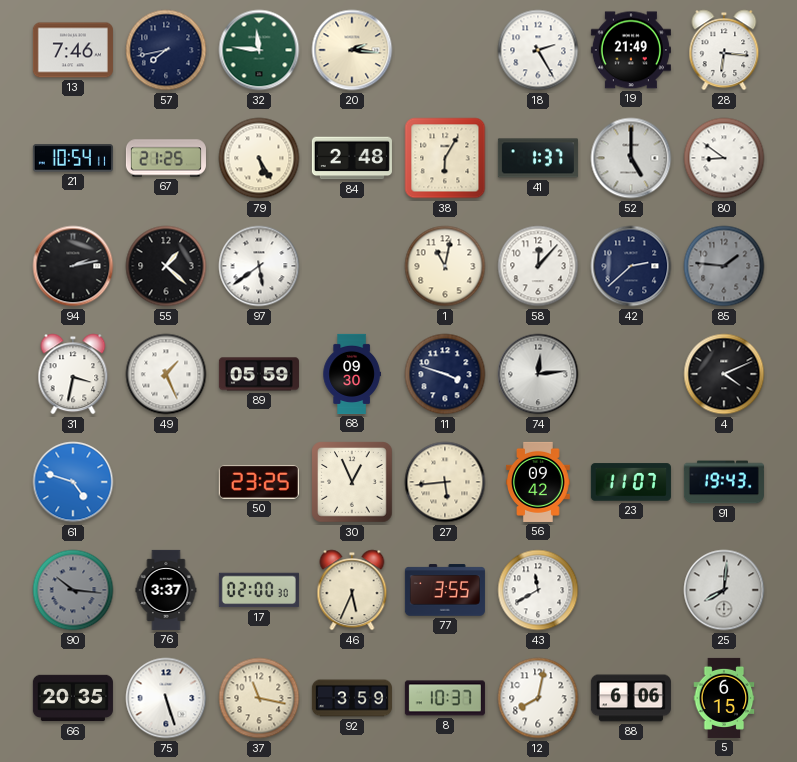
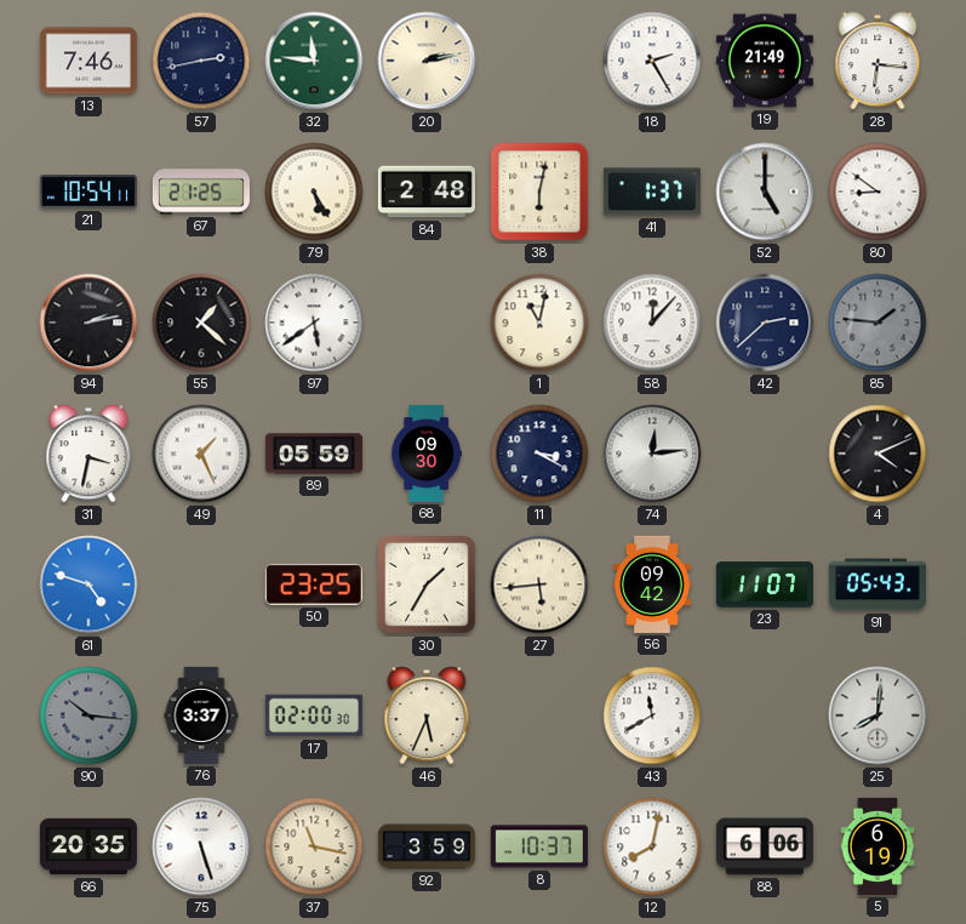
57: 7:43 -> 2:43
20: 2:16 -> 2:13
38: 6:05 -> 6:02
11: 3:48 -> 3:20
30: 12:56 -> 1:35
91: 19:43 -> 05:43
77: 3:55 -> none
5: 6:15 -> 6:19
